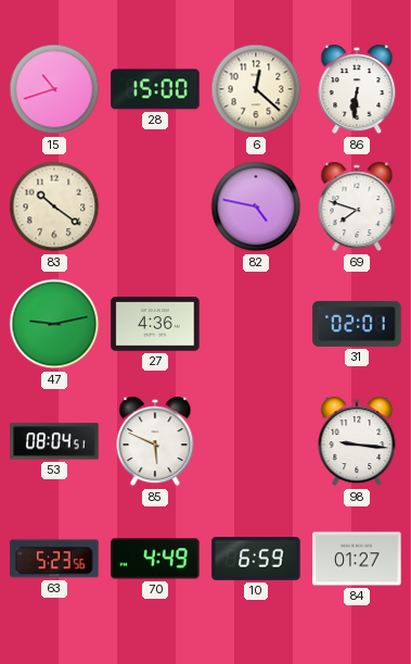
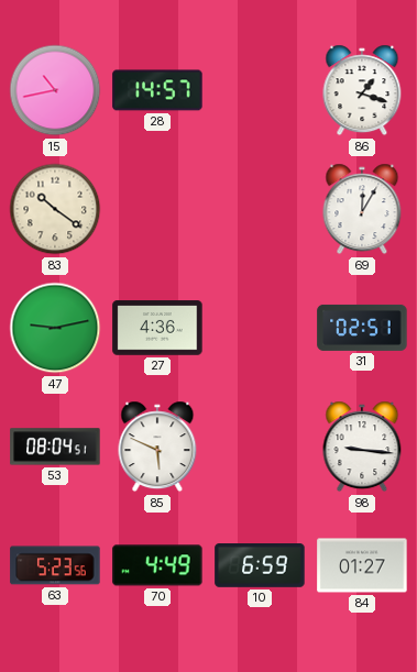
15: 10:42 -> 10:43
28: 15:00 -> 14:57
6: 12:22 -> none
86: 6:31 -> 1:18
82: 4:47 -> none
69: 7:48 -> 12:05
31: 02:01 -> 02:51
